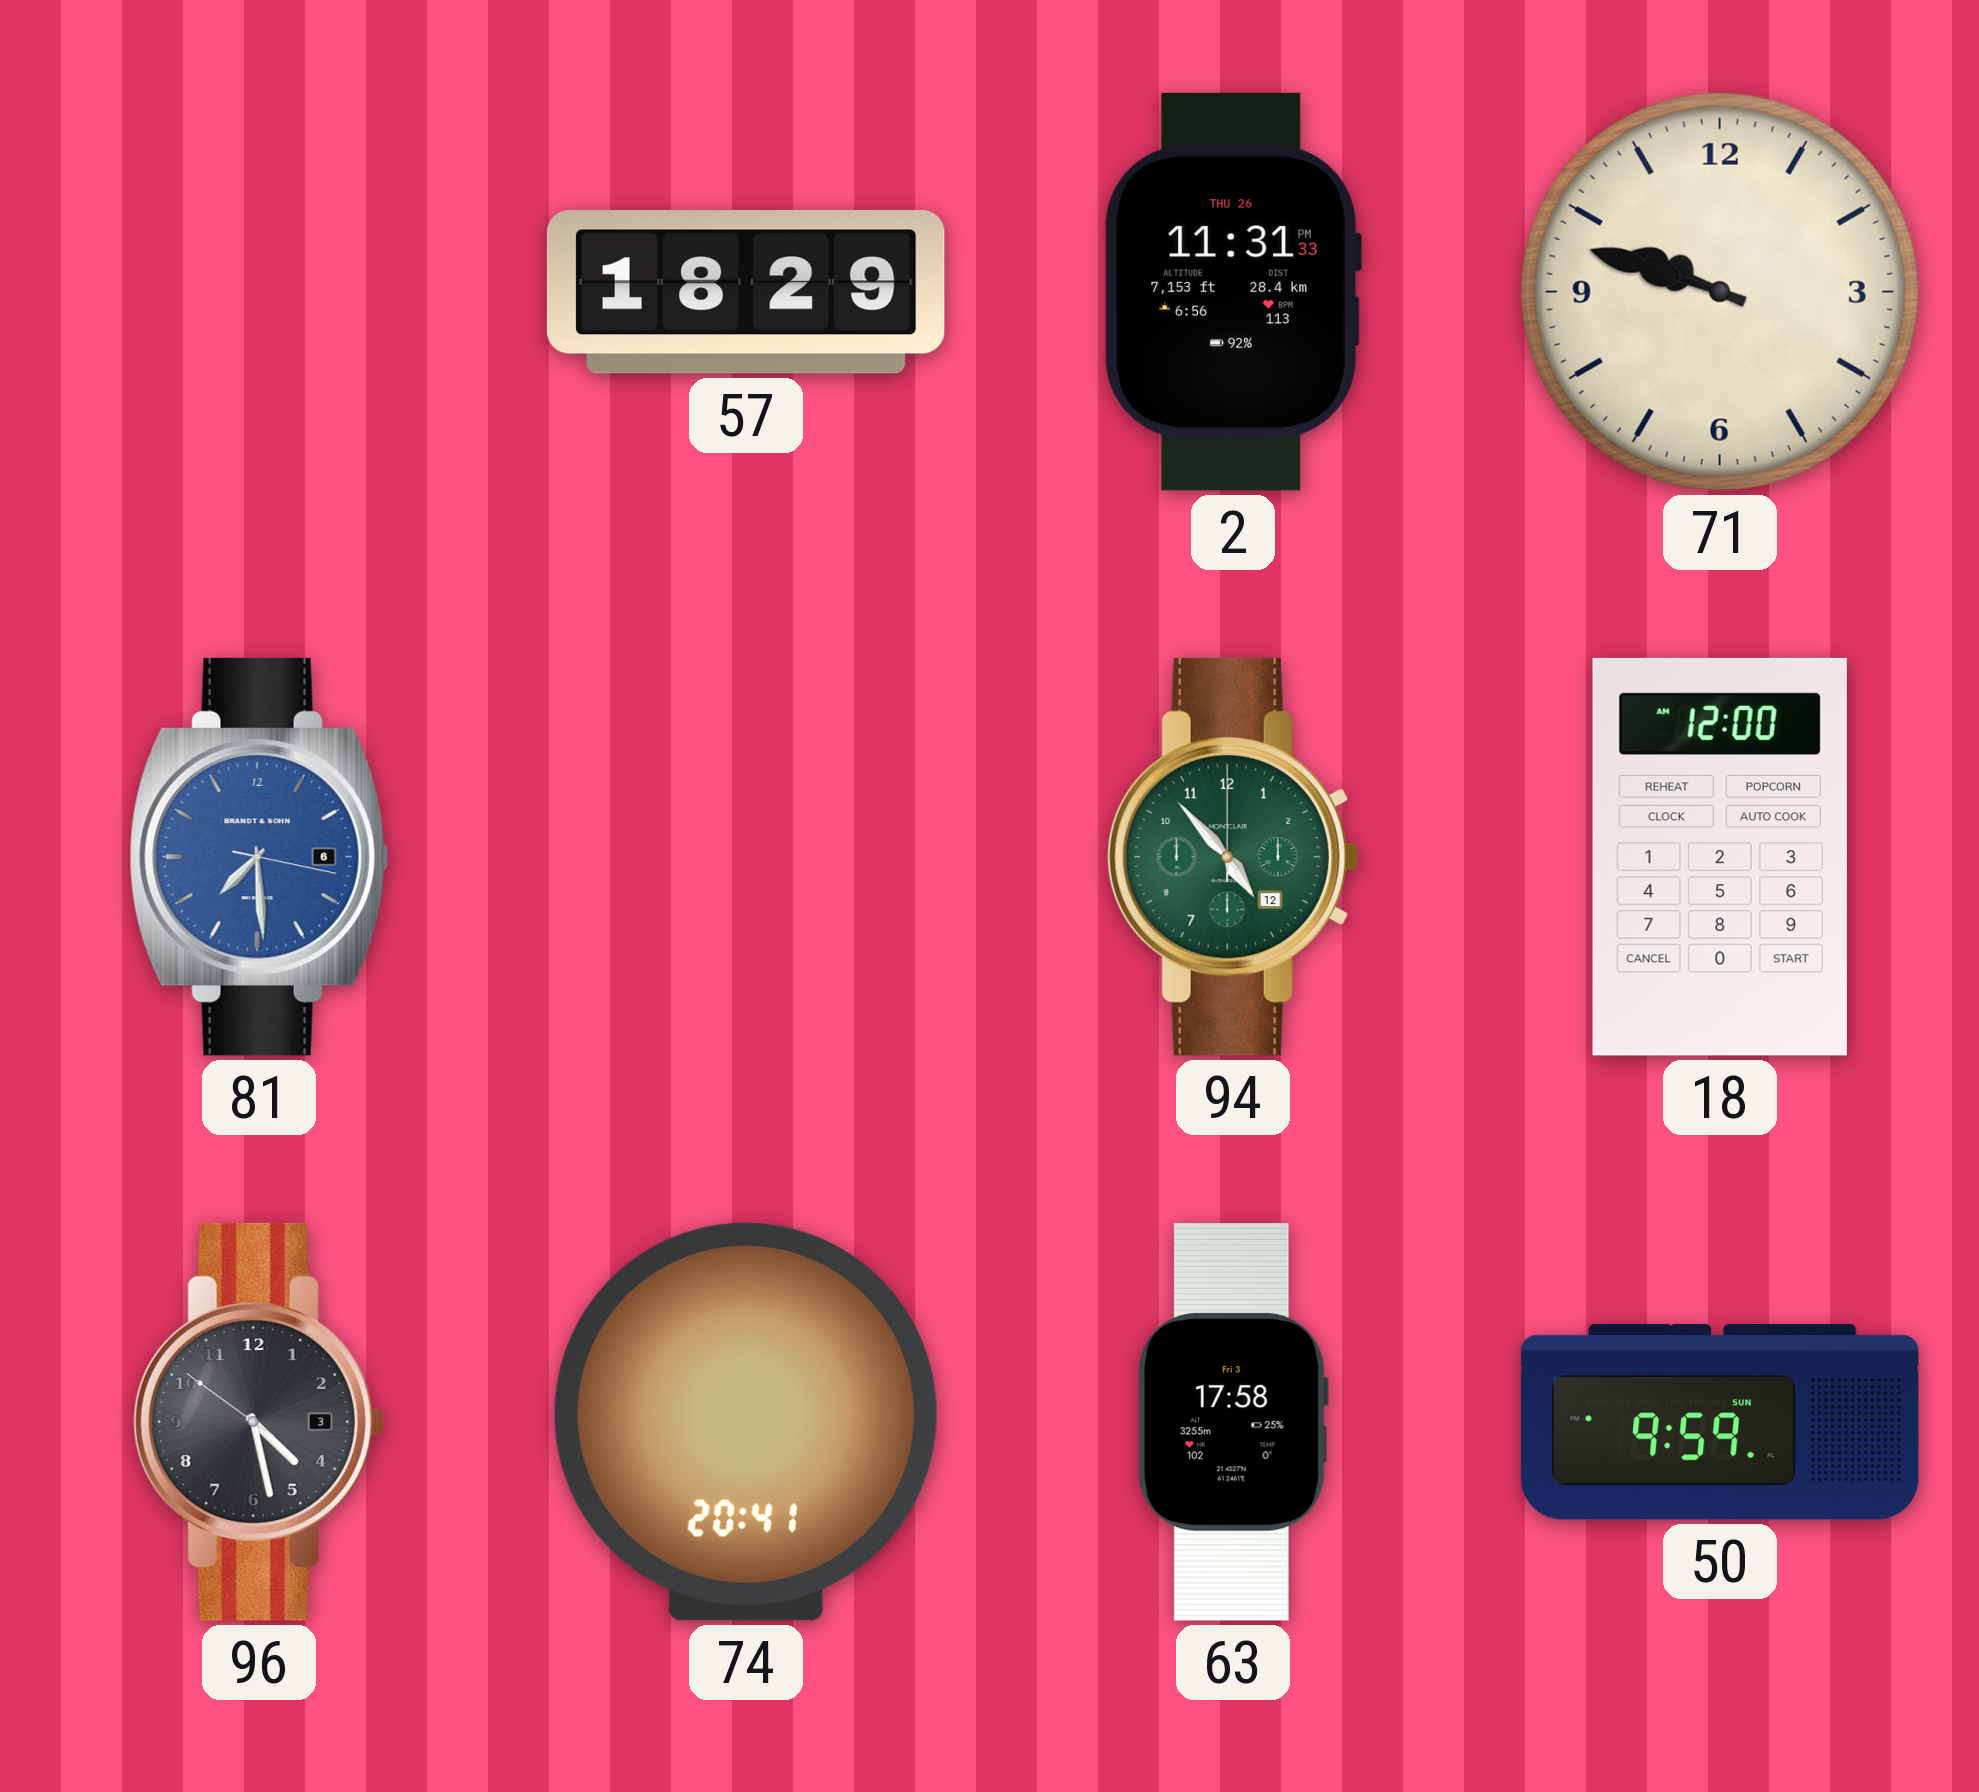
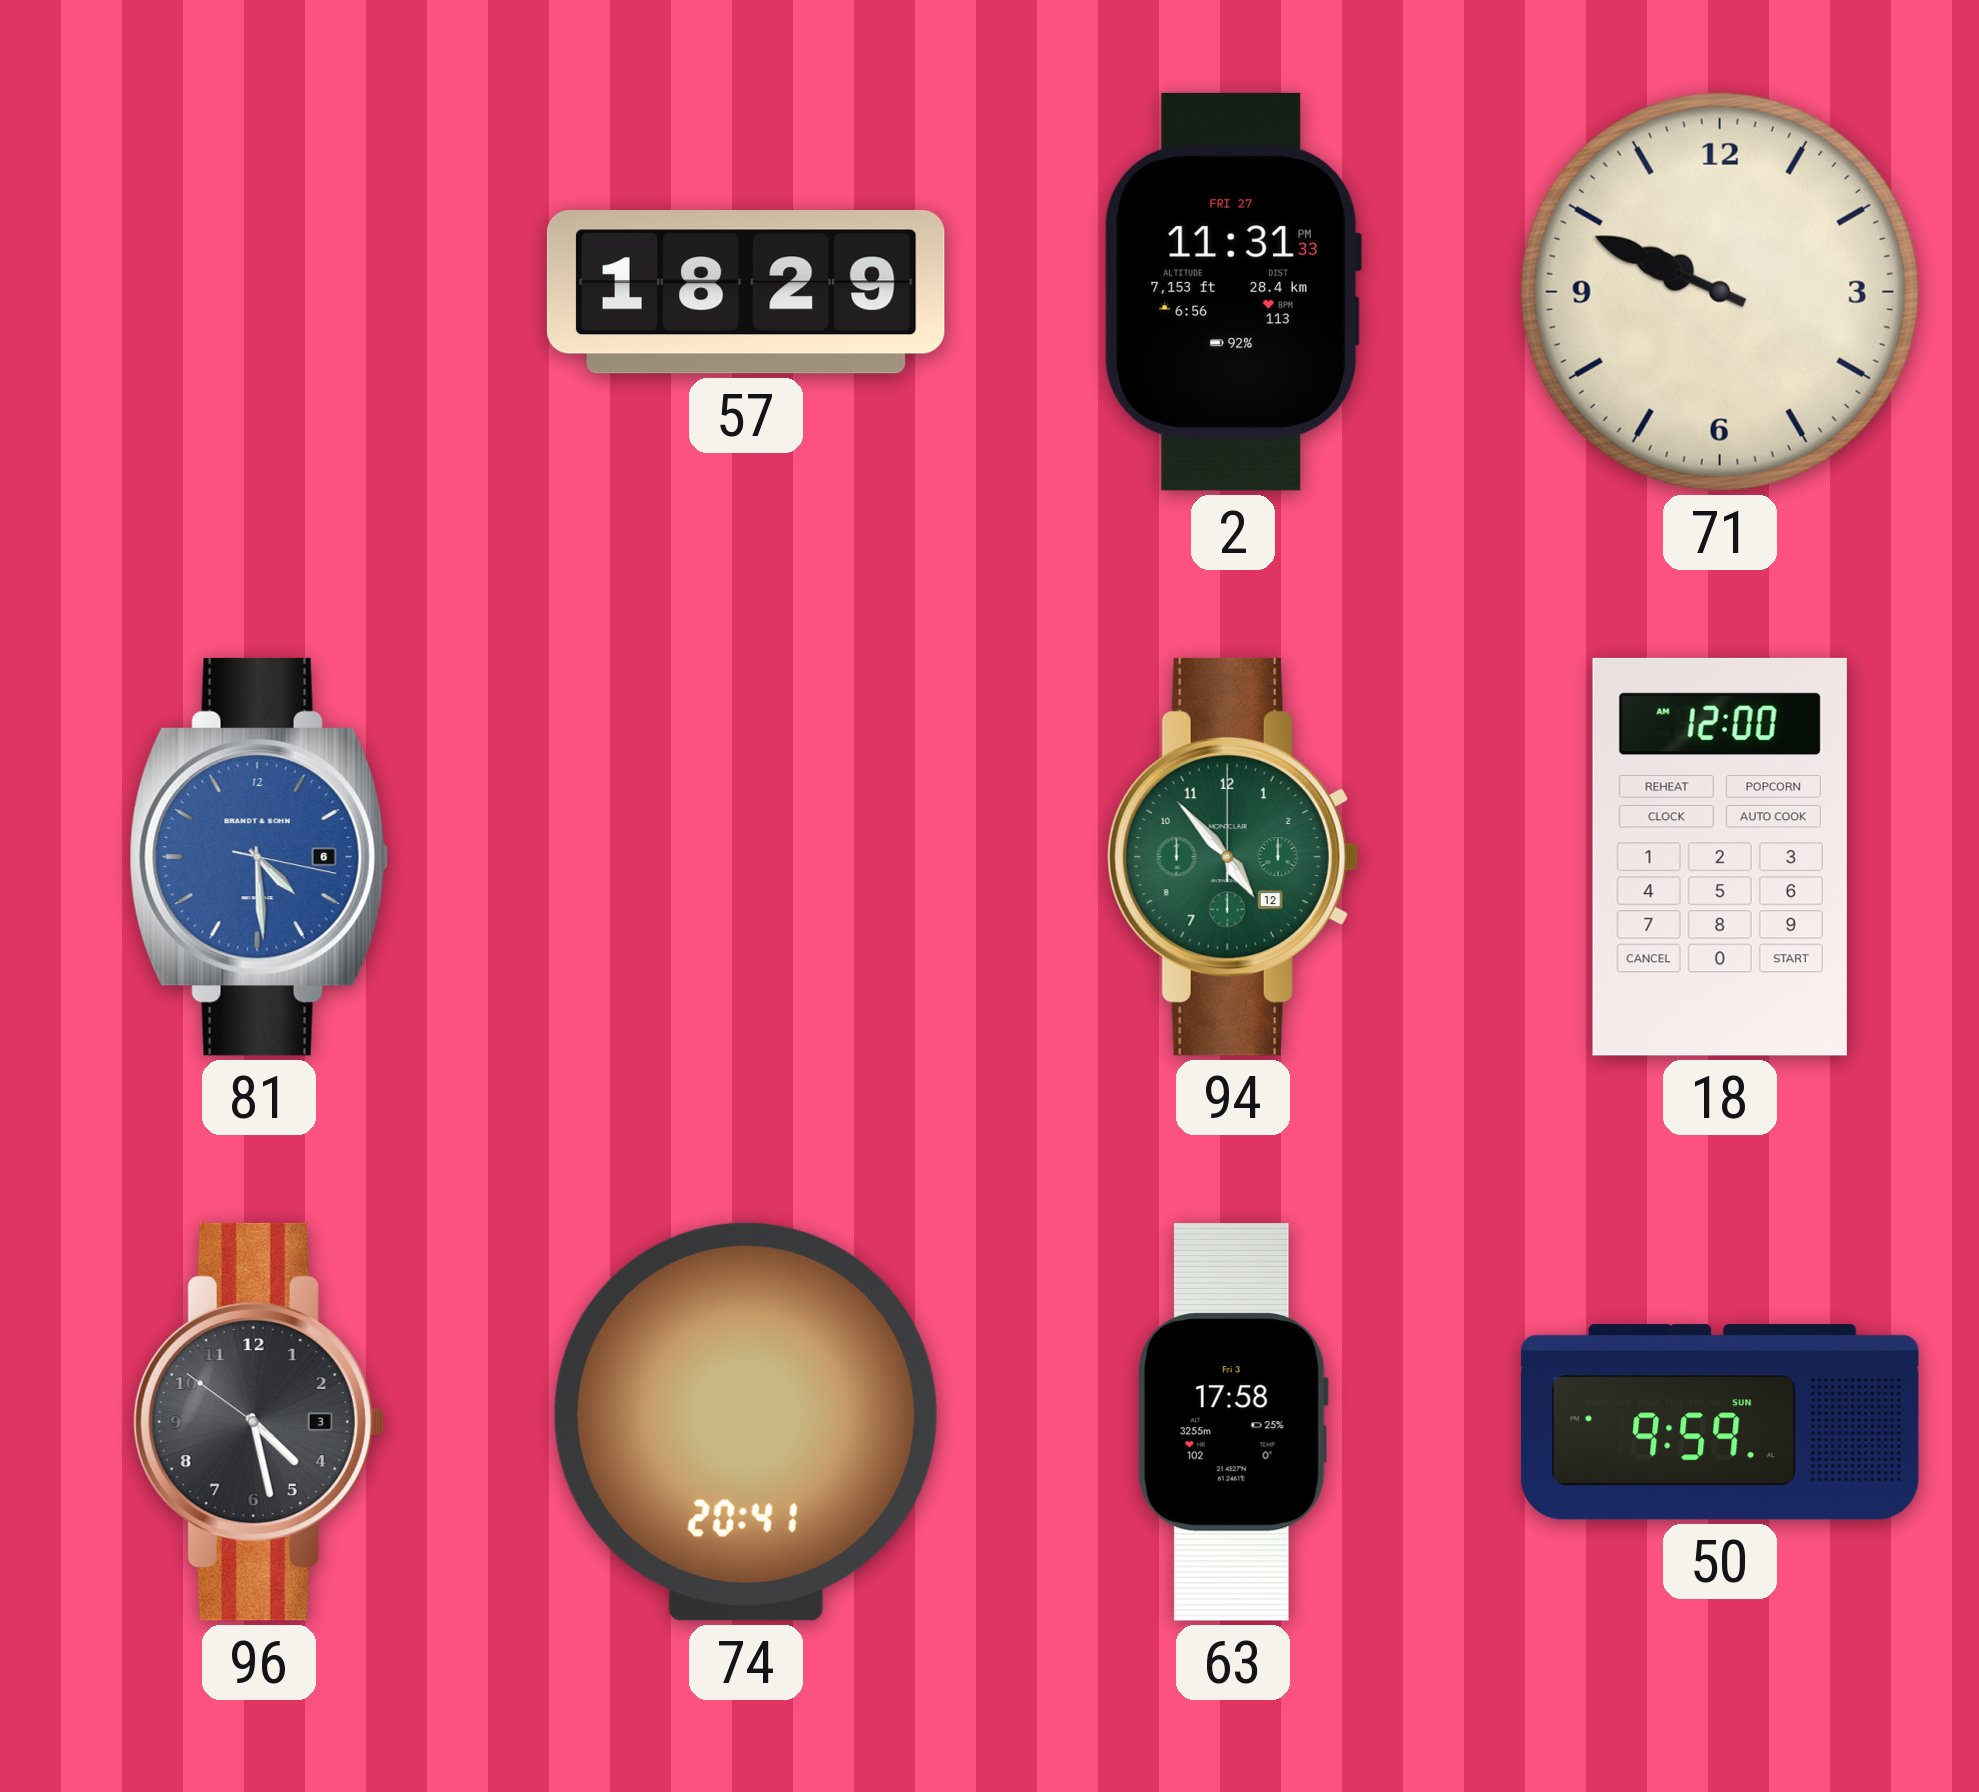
2 date: THU 26 -> FRI 27
71: 9:48 -> 9:49
81: 7:29 -> 4:29
